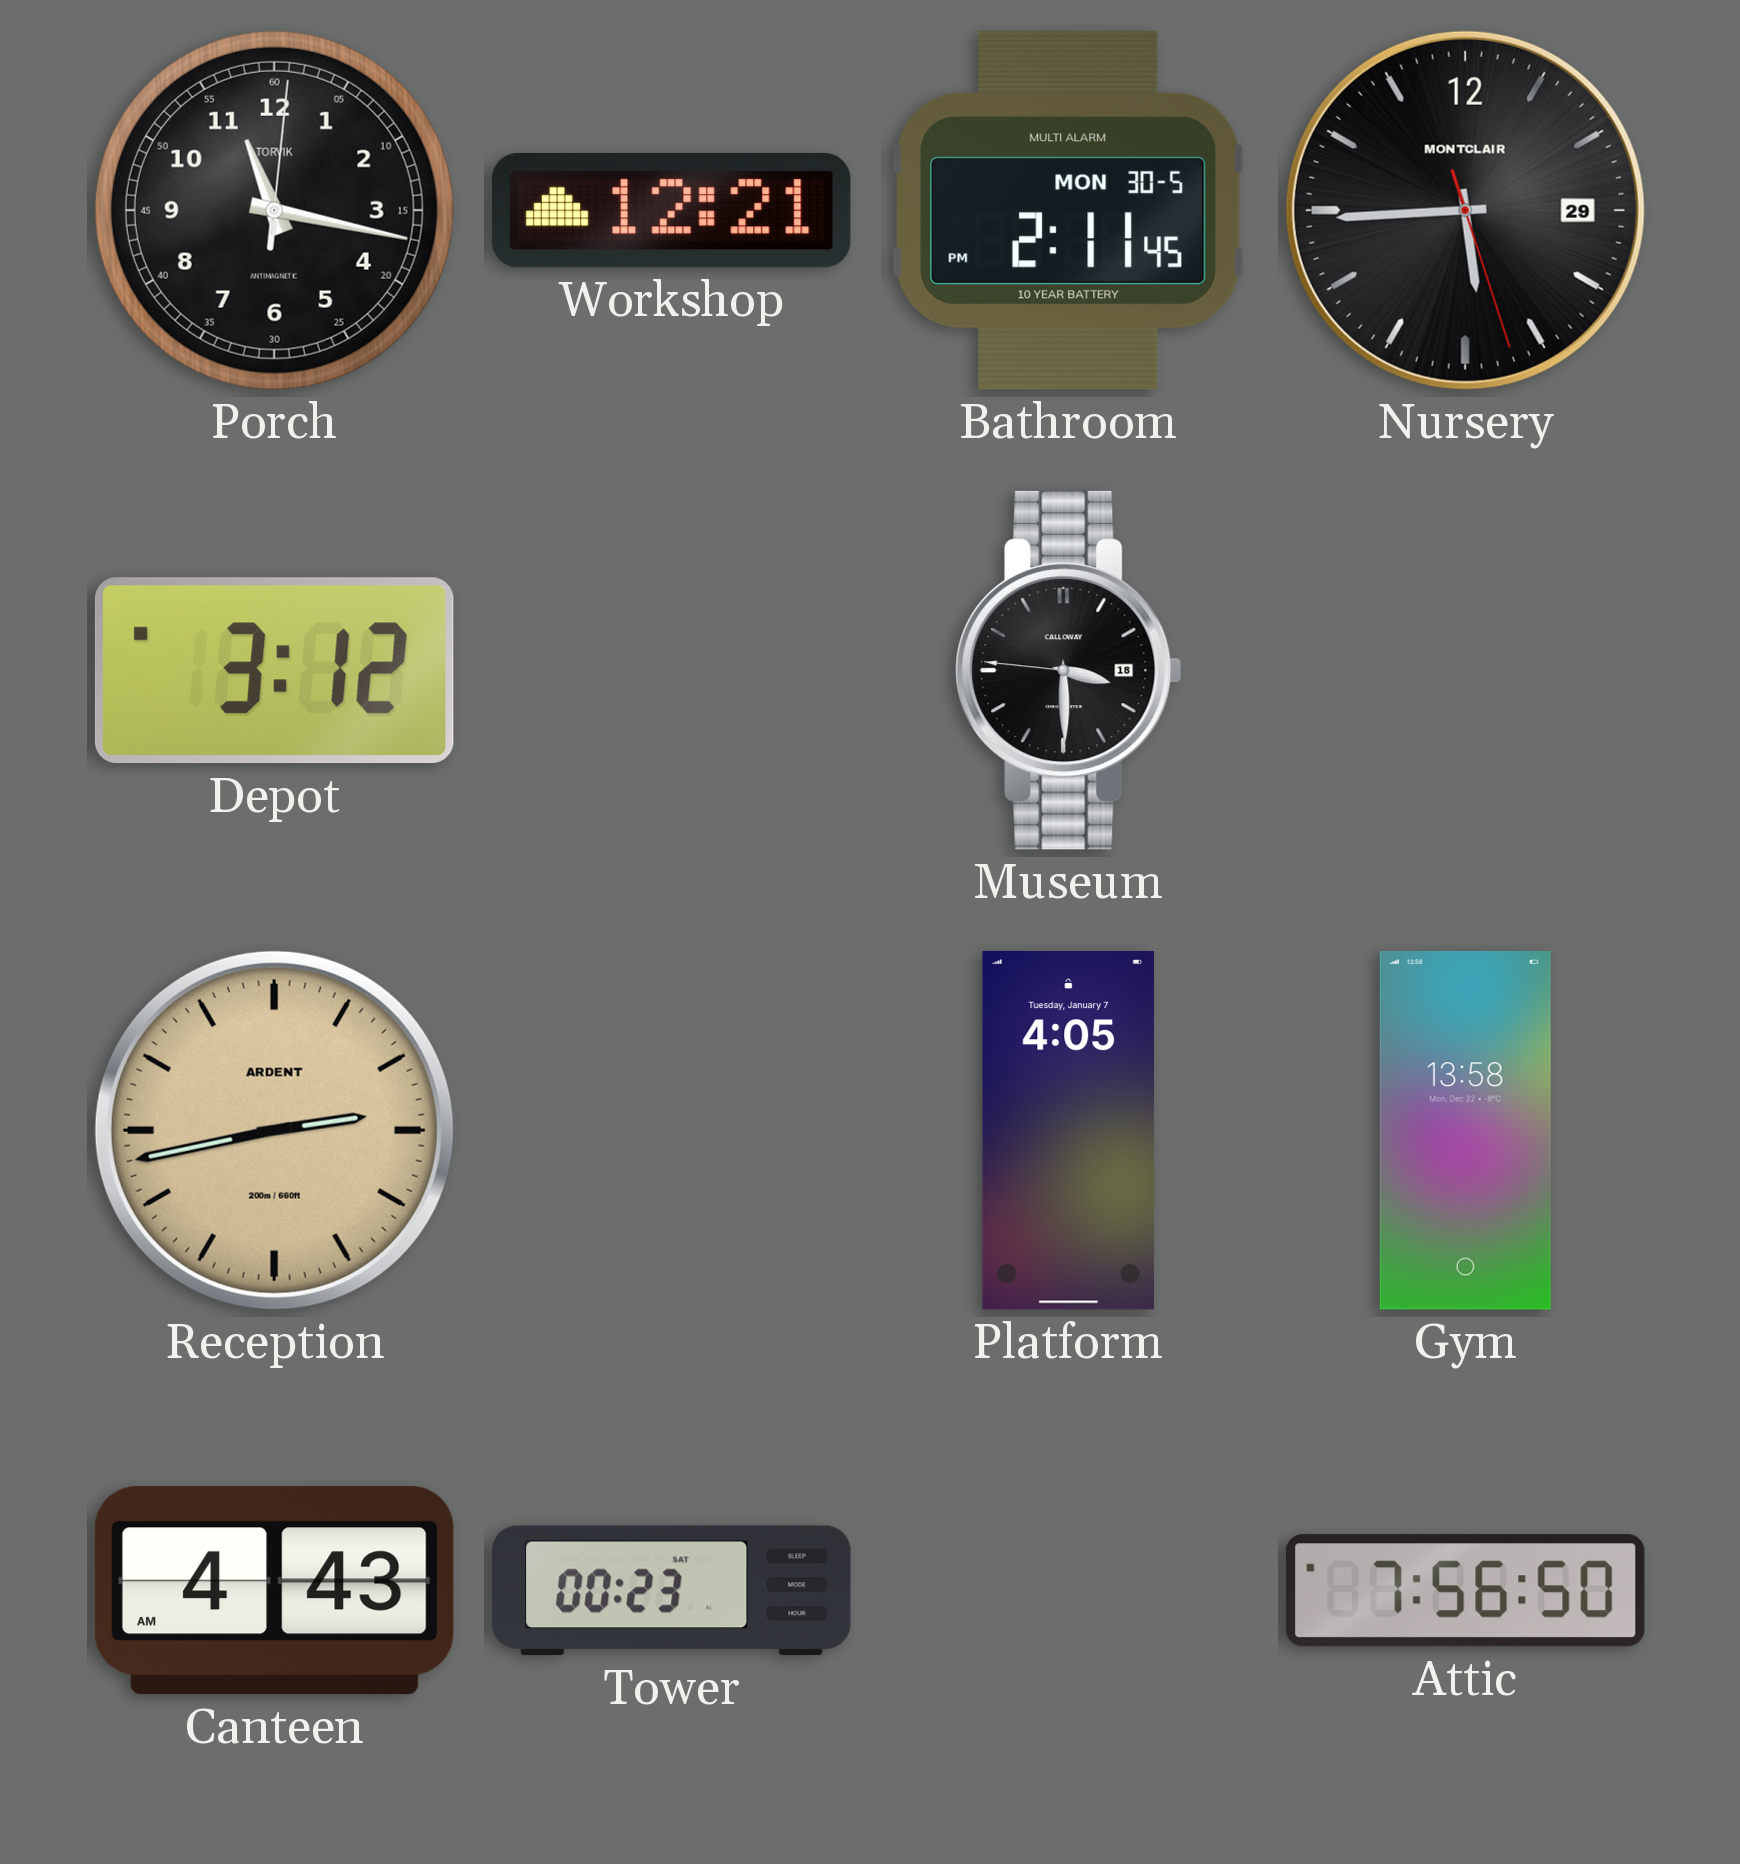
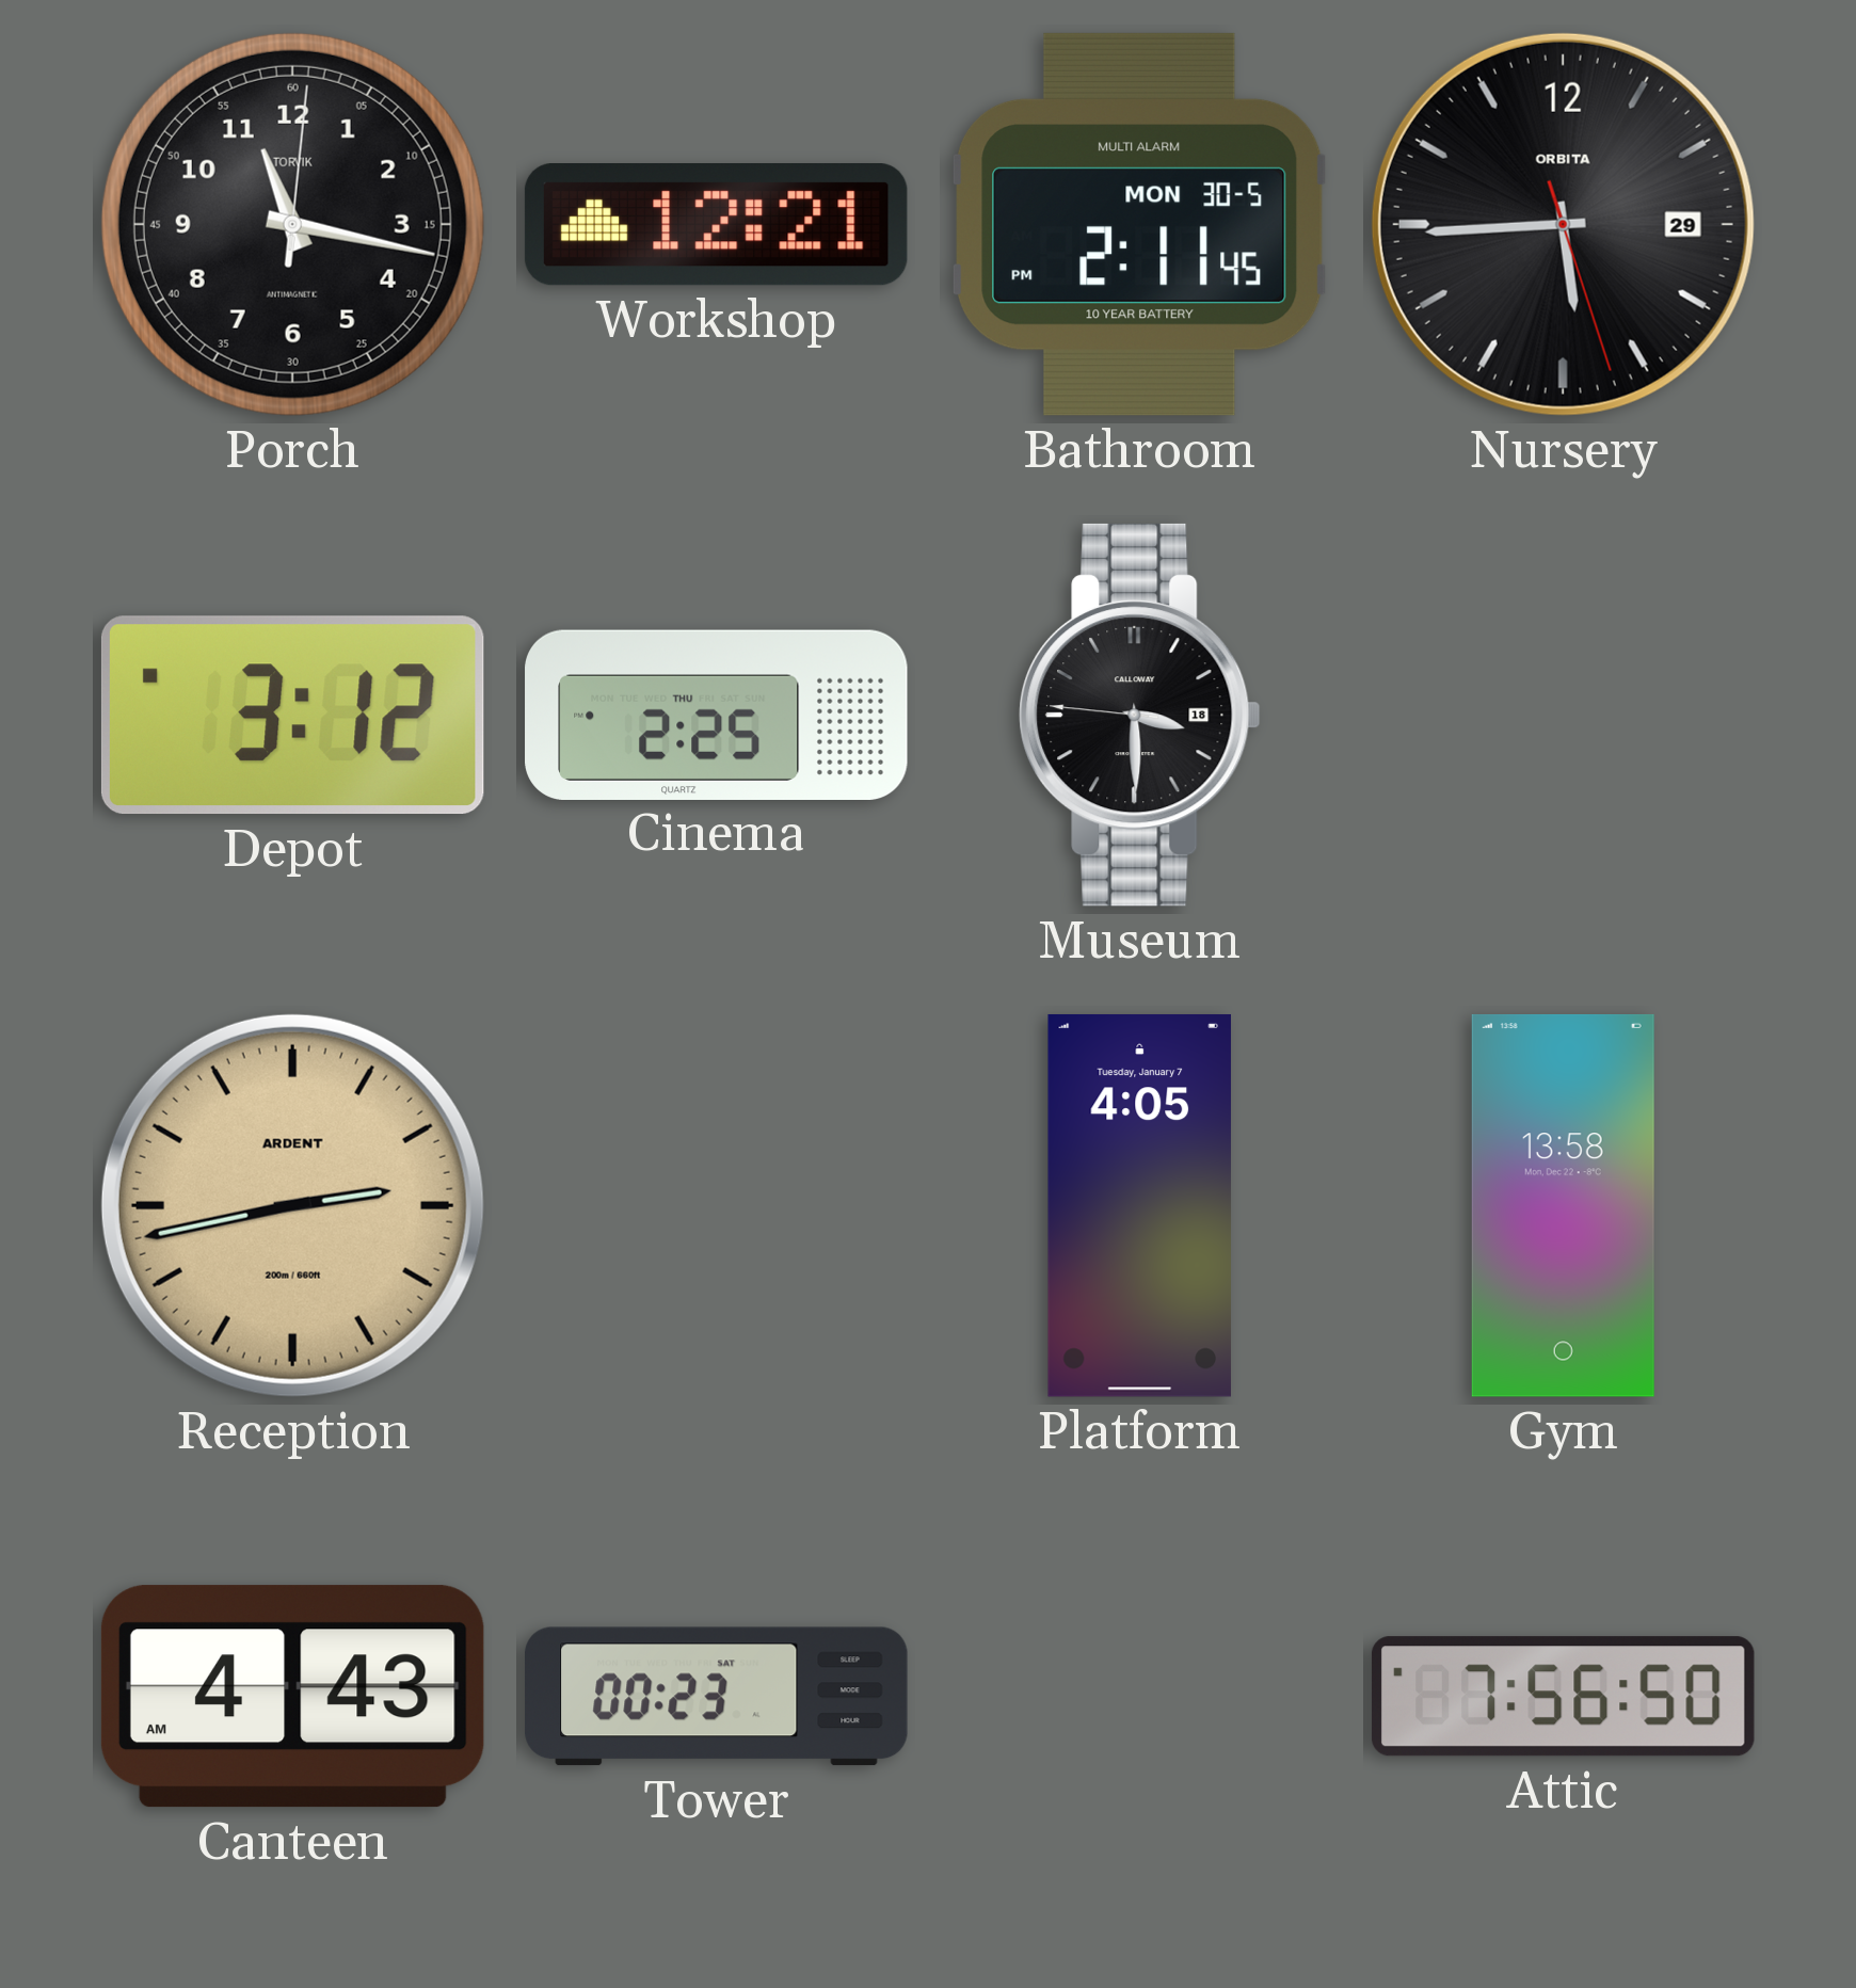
Nursery brand: MONTCLAIR -> ORBITA
Cinema: none -> 2:25
